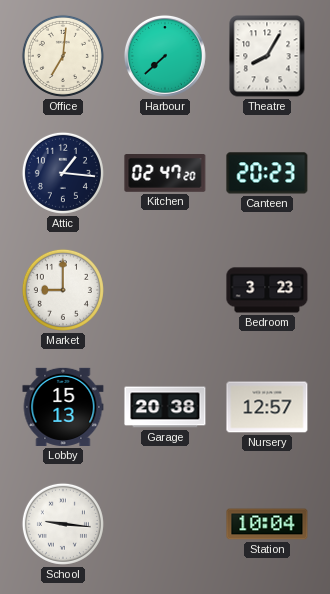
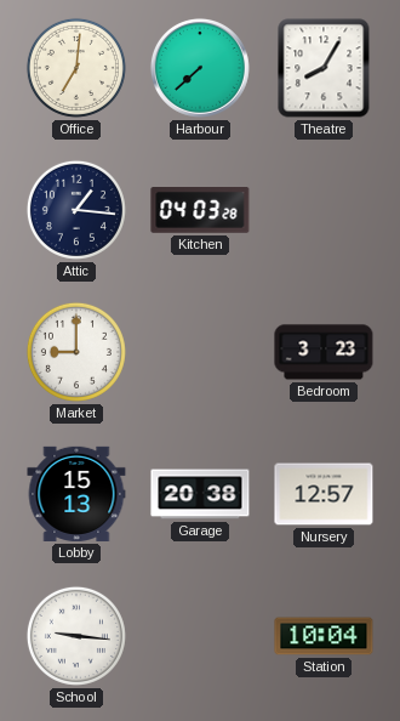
Kitchen: 02:47 -> 04:03
Canteen: 20:23 -> none
